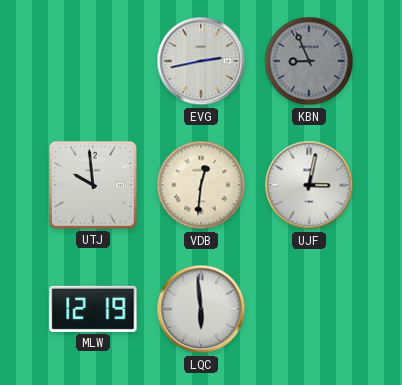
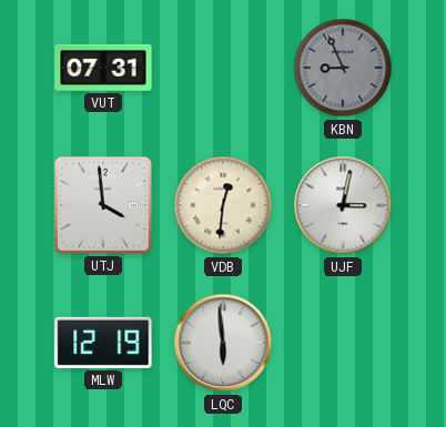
VUT: none -> 07:31
EVG: 2:43 -> none
UTJ: 9:59 -> 3:59
